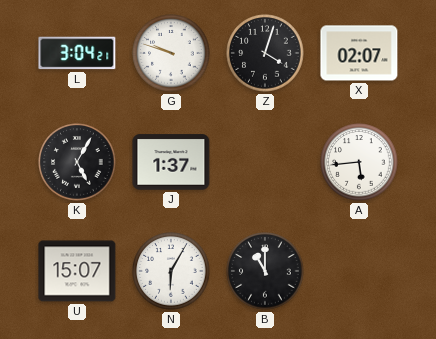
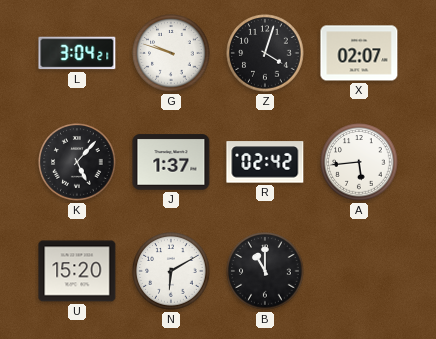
K: 5:05 -> 5:07
R: none -> 02:42
U: 15:07 -> 15:20
N: 6:05 -> 6:10
